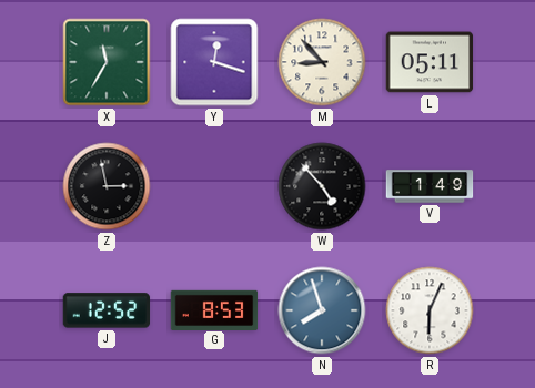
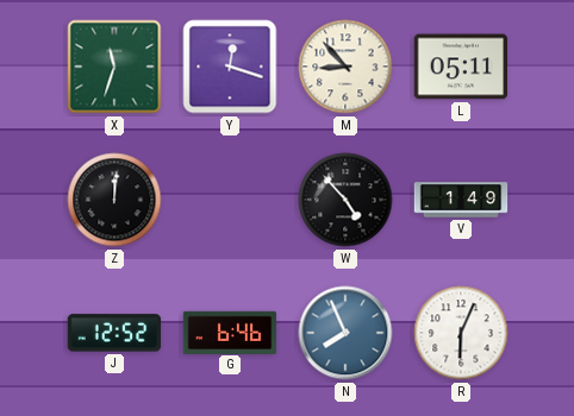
X: 11:35 -> 11:33
Z: 2:58 -> 12:01
G: 8:53 -> 6:46
N: 7:57 -> 7:56
